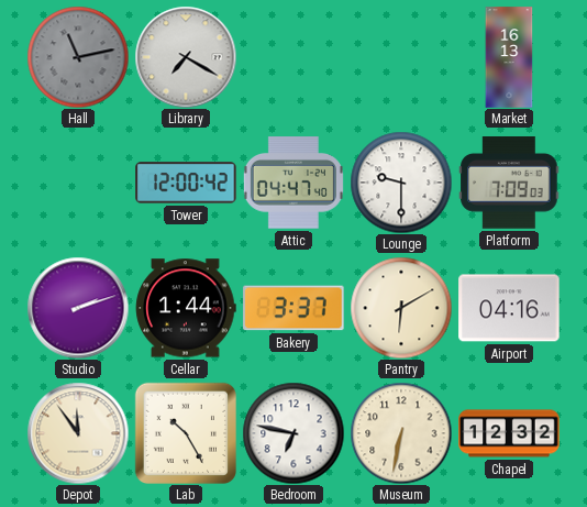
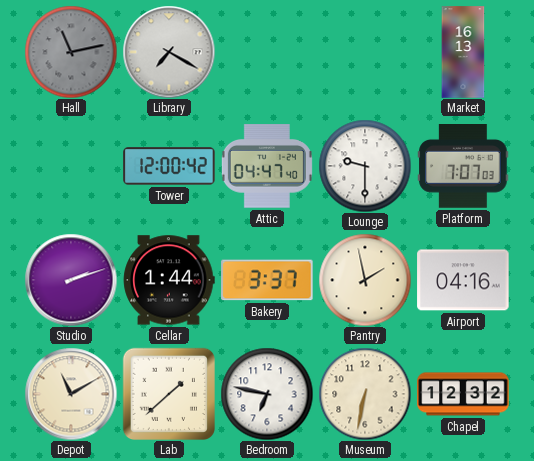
Platform: 7:09 -> 7:07
Pantry: 6:10 -> 1:58
Depot: 11:54 -> 11:10
Lab: 10:25 -> 1:38
